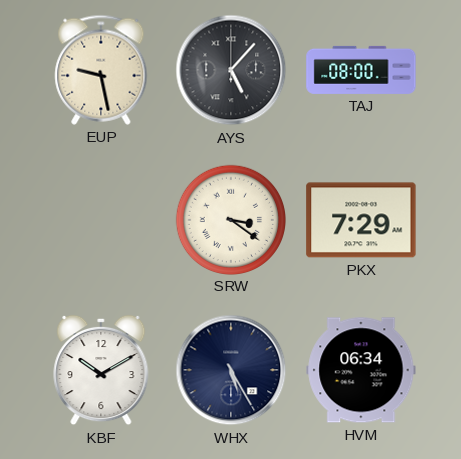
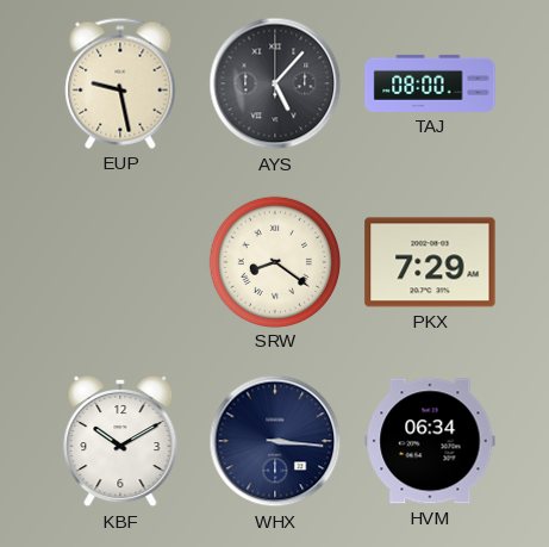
SRW: 3:21 -> 8:21
WHX: 5:25 -> 3:16
